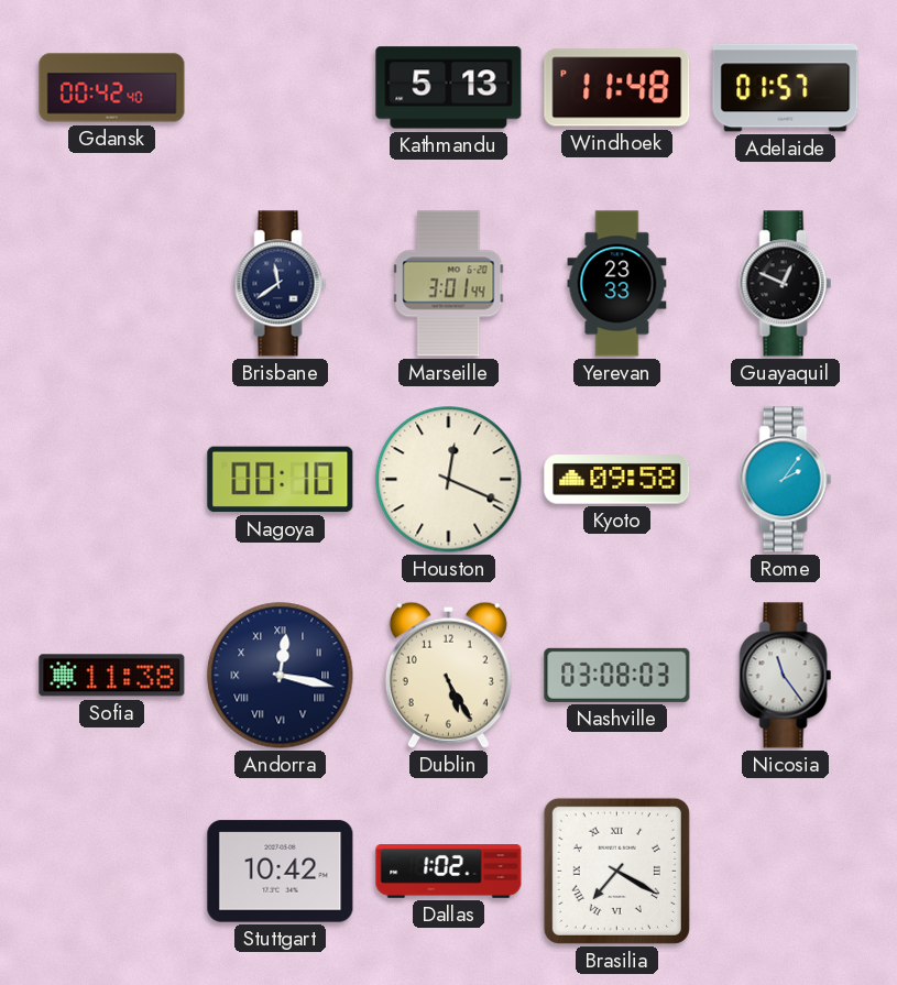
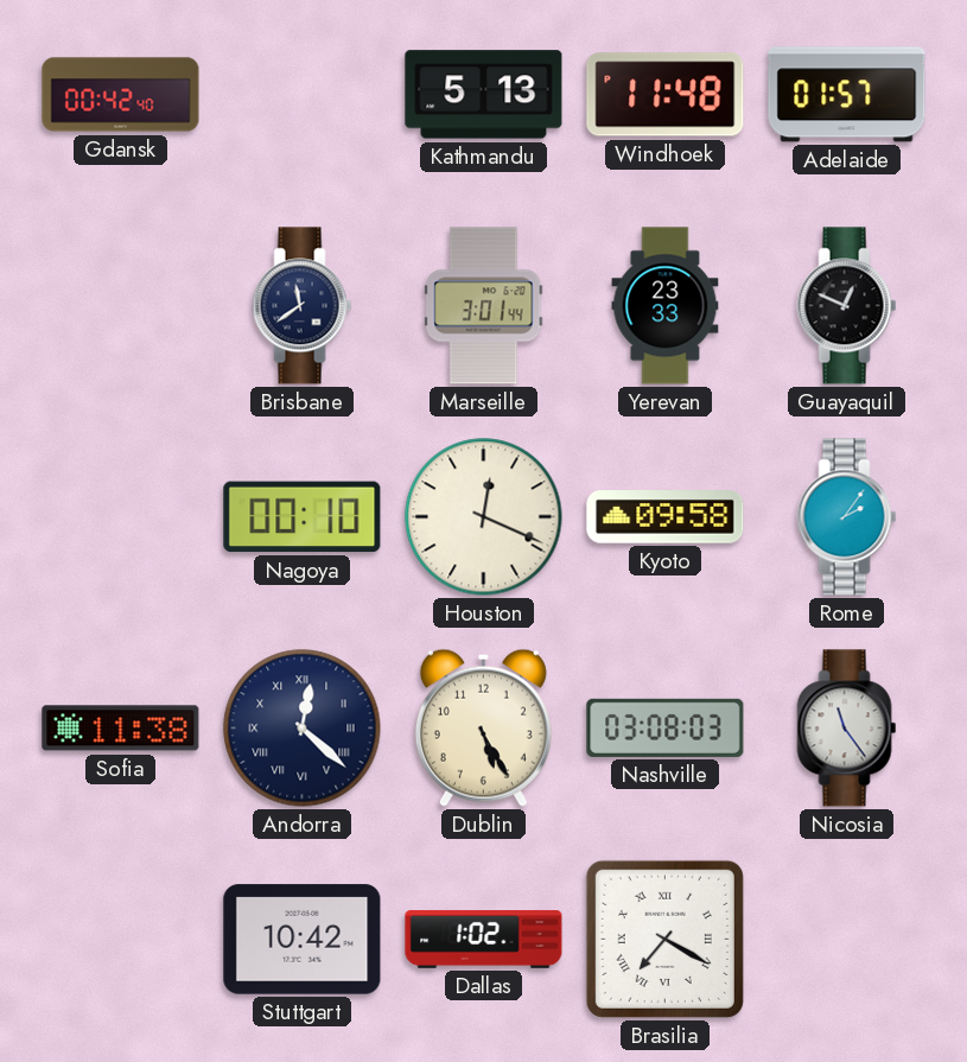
Andorra: 12:17 -> 12:22
